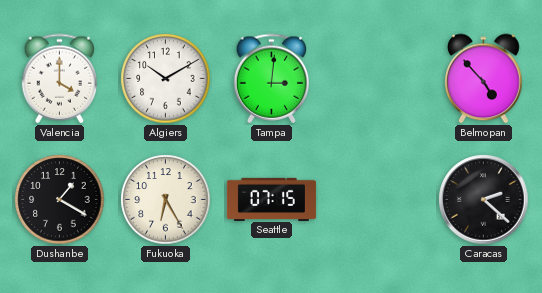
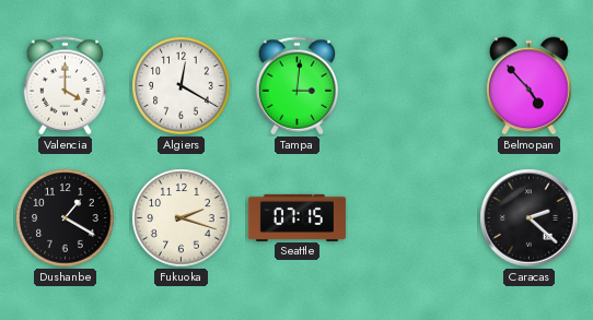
Algiers: 10:10 -> 12:20
Fukuoka: 6:25 -> 2:18
